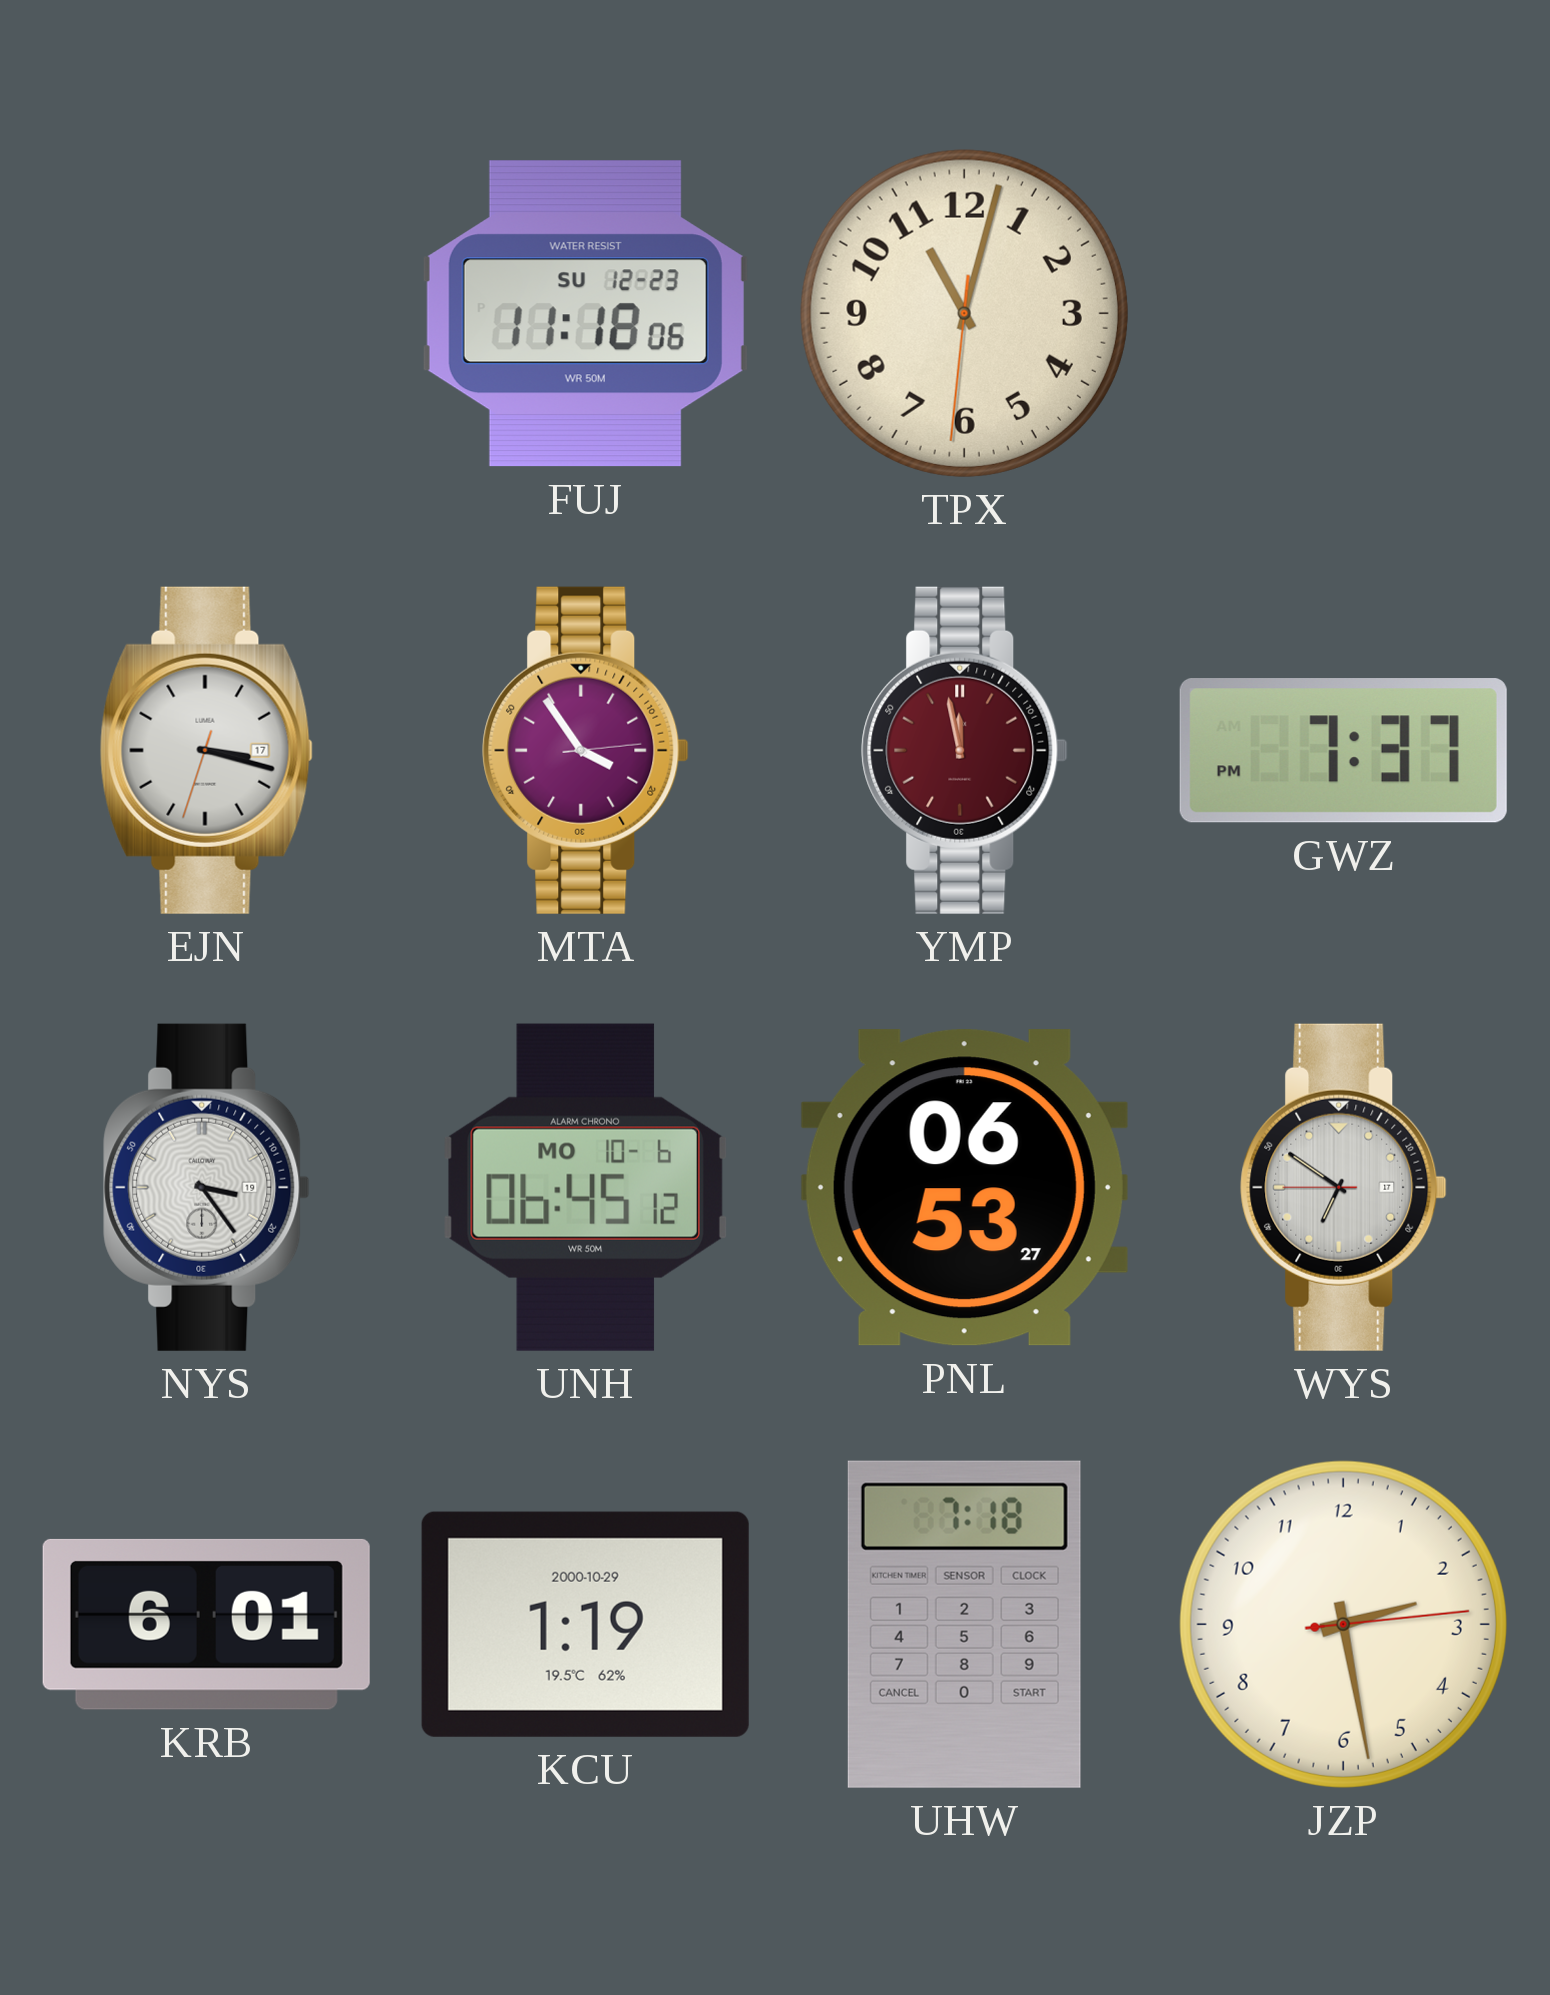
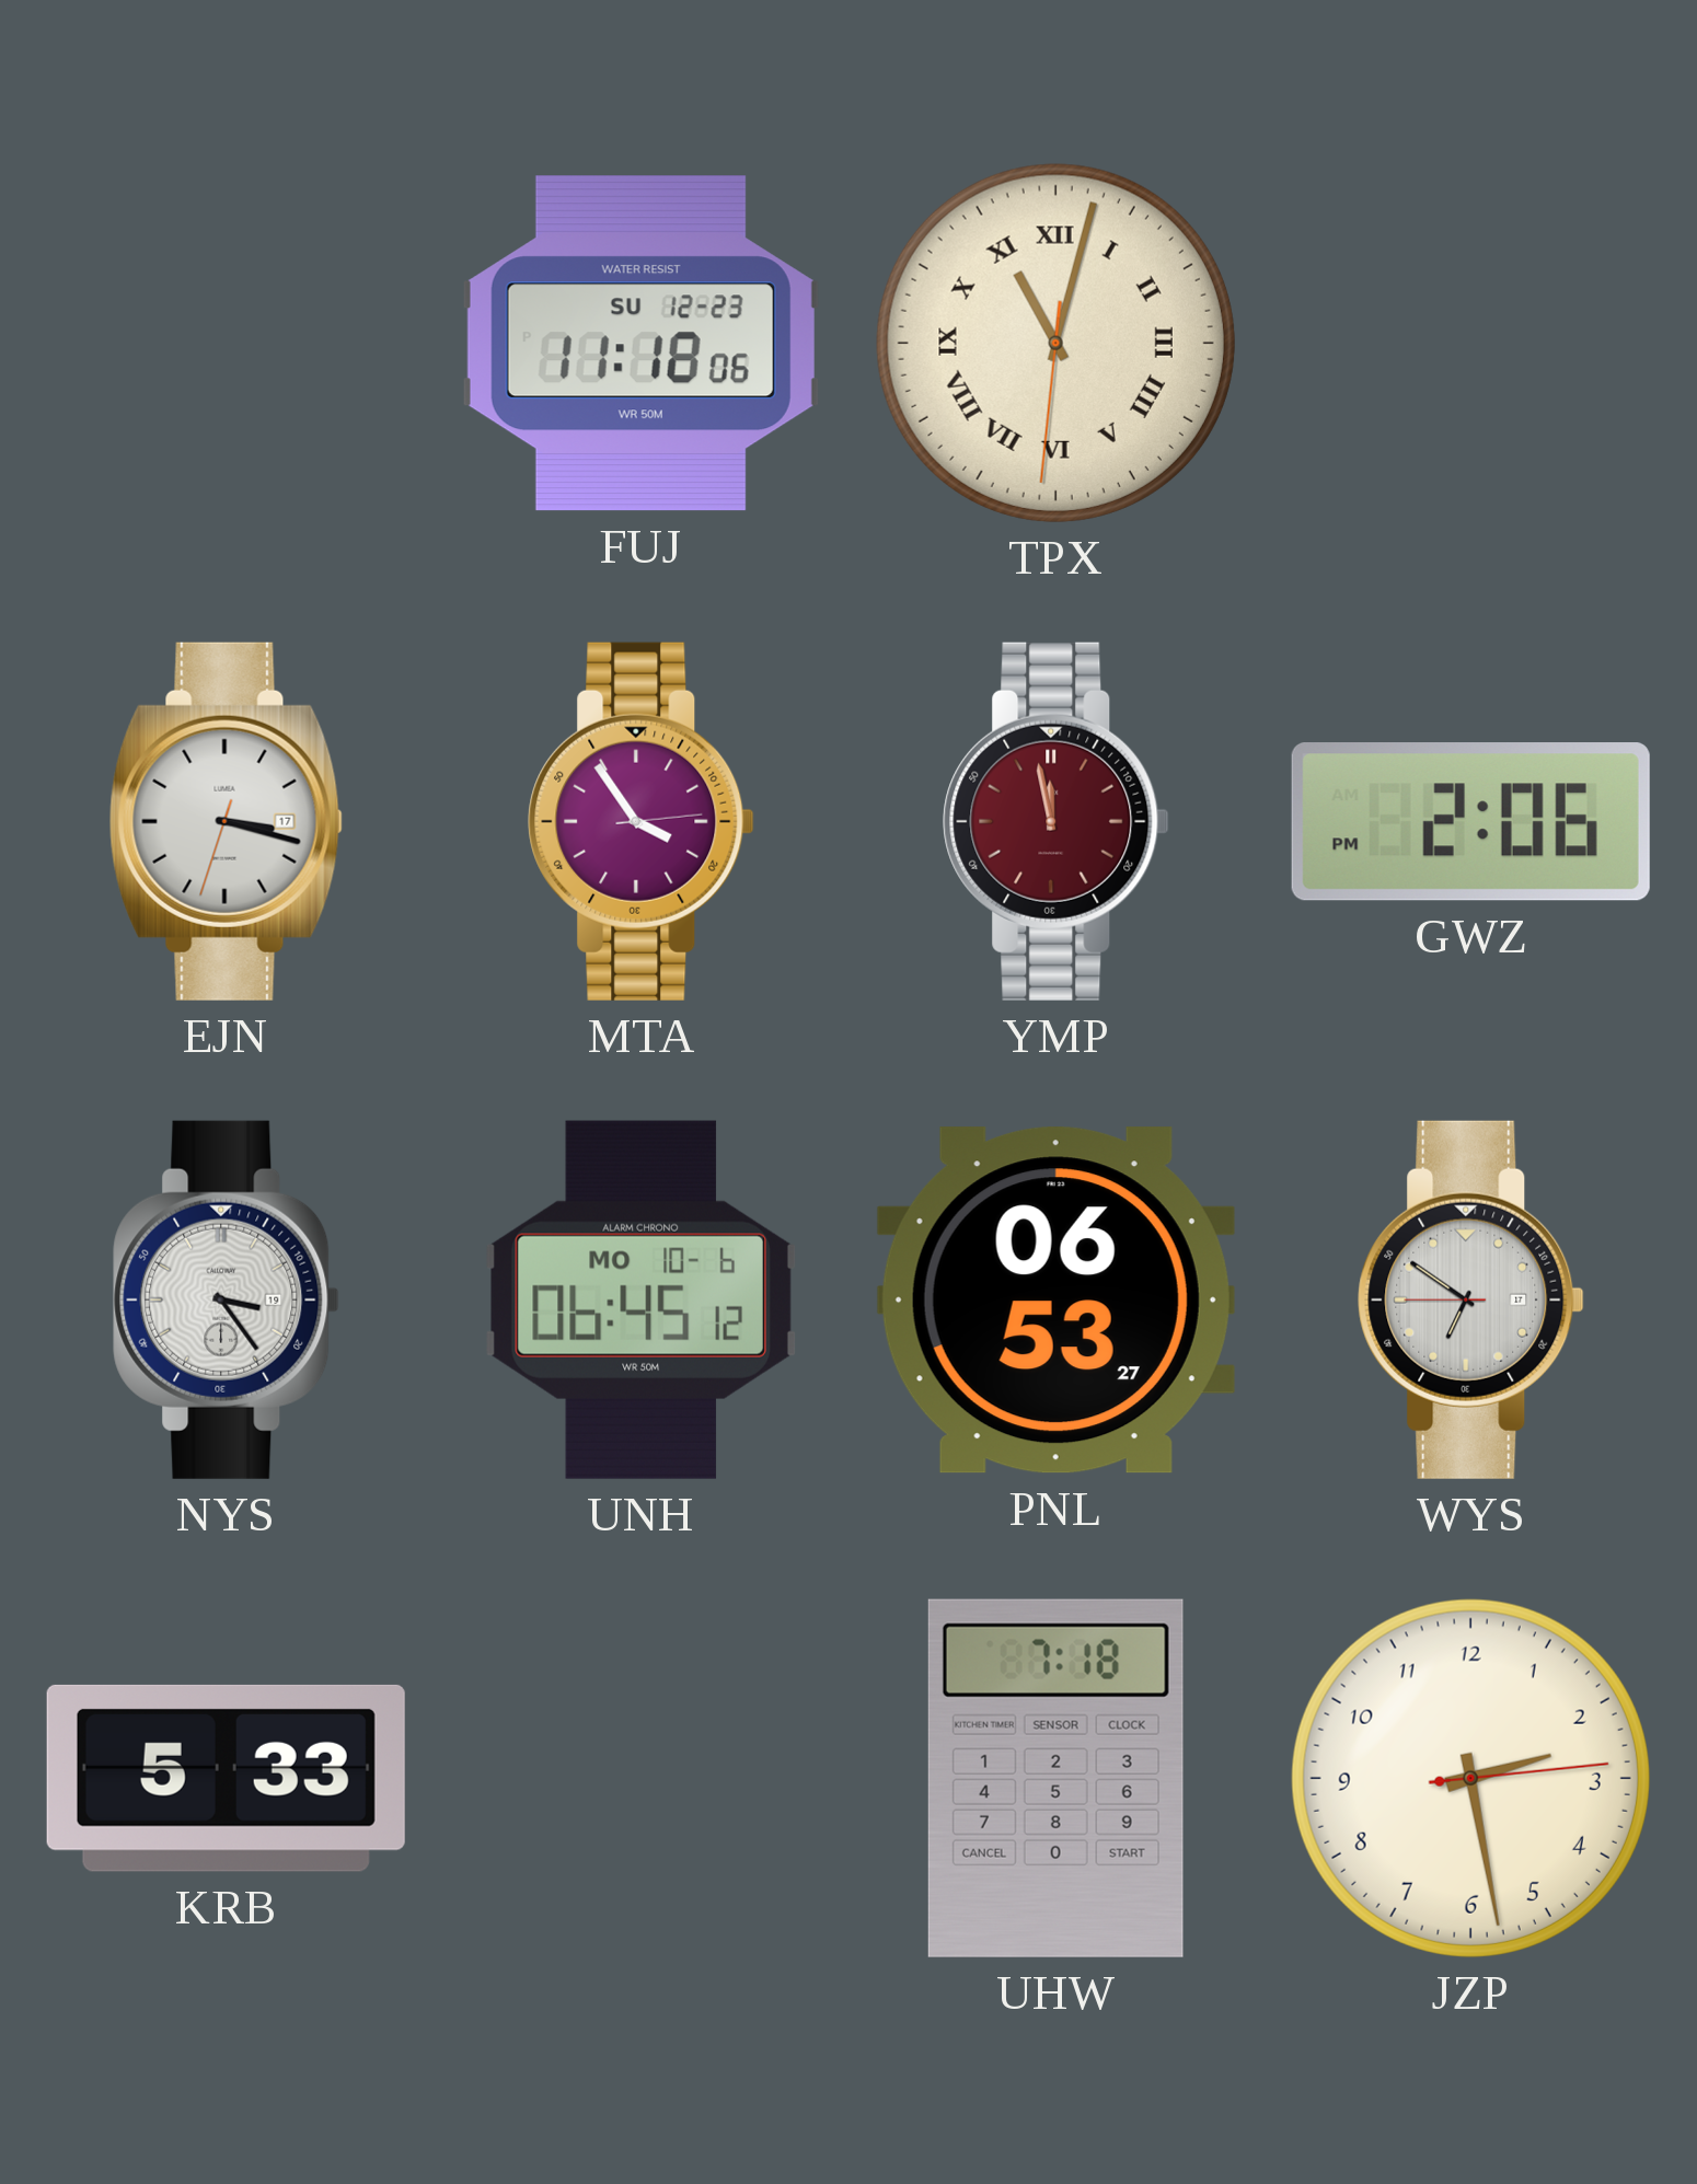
TPX numerals: Arabic -> Roman
GWZ: 7:37 -> 2:06
KRB: 6:01 -> 5:33
KCU: 1:19 -> none
